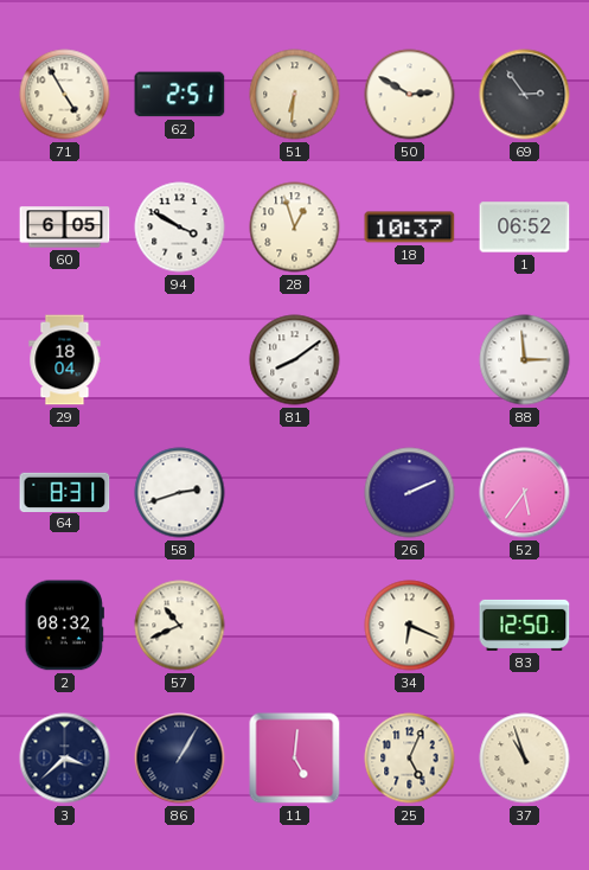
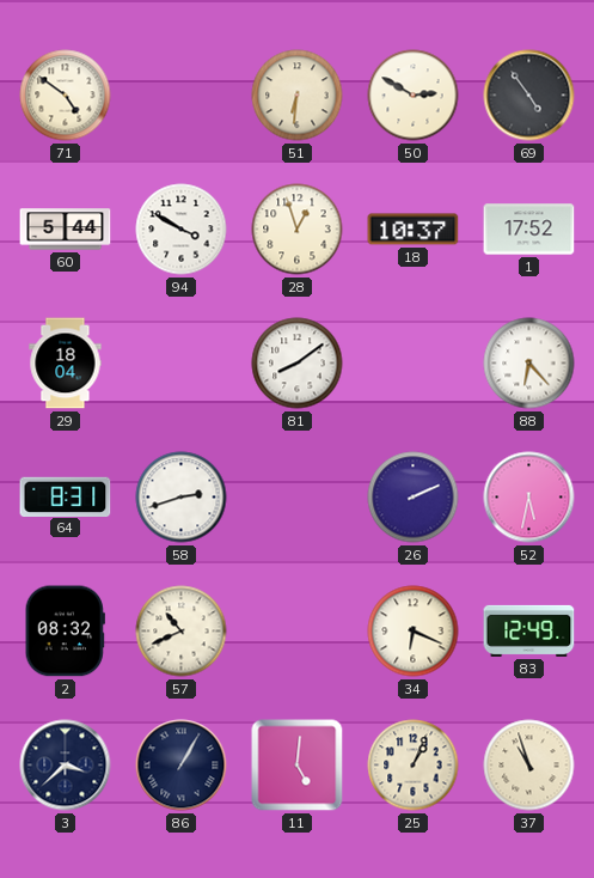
71: 4:55 -> 4:51
62: 2:51 -> none
69: 2:54 -> 4:54
60: 6:05 -> 5:44
1: 06:52 -> 17:52
88: 2:59 -> 6:23
52: 5:36 -> 5:32
83: 12:50 -> 12:49
25: 5:04 -> 1:04
